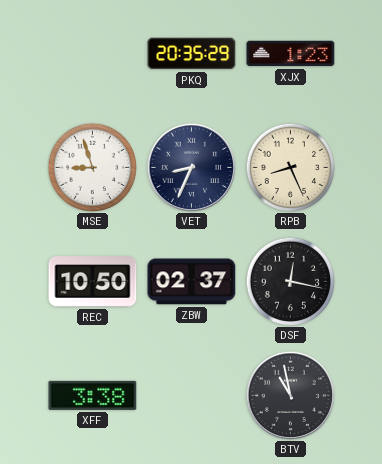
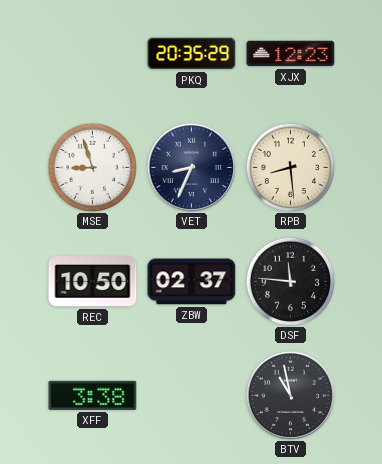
XJX: 1:23 -> 12:23
RPB: 8:26 -> 8:29
DSF: 12:17 -> 11:46
